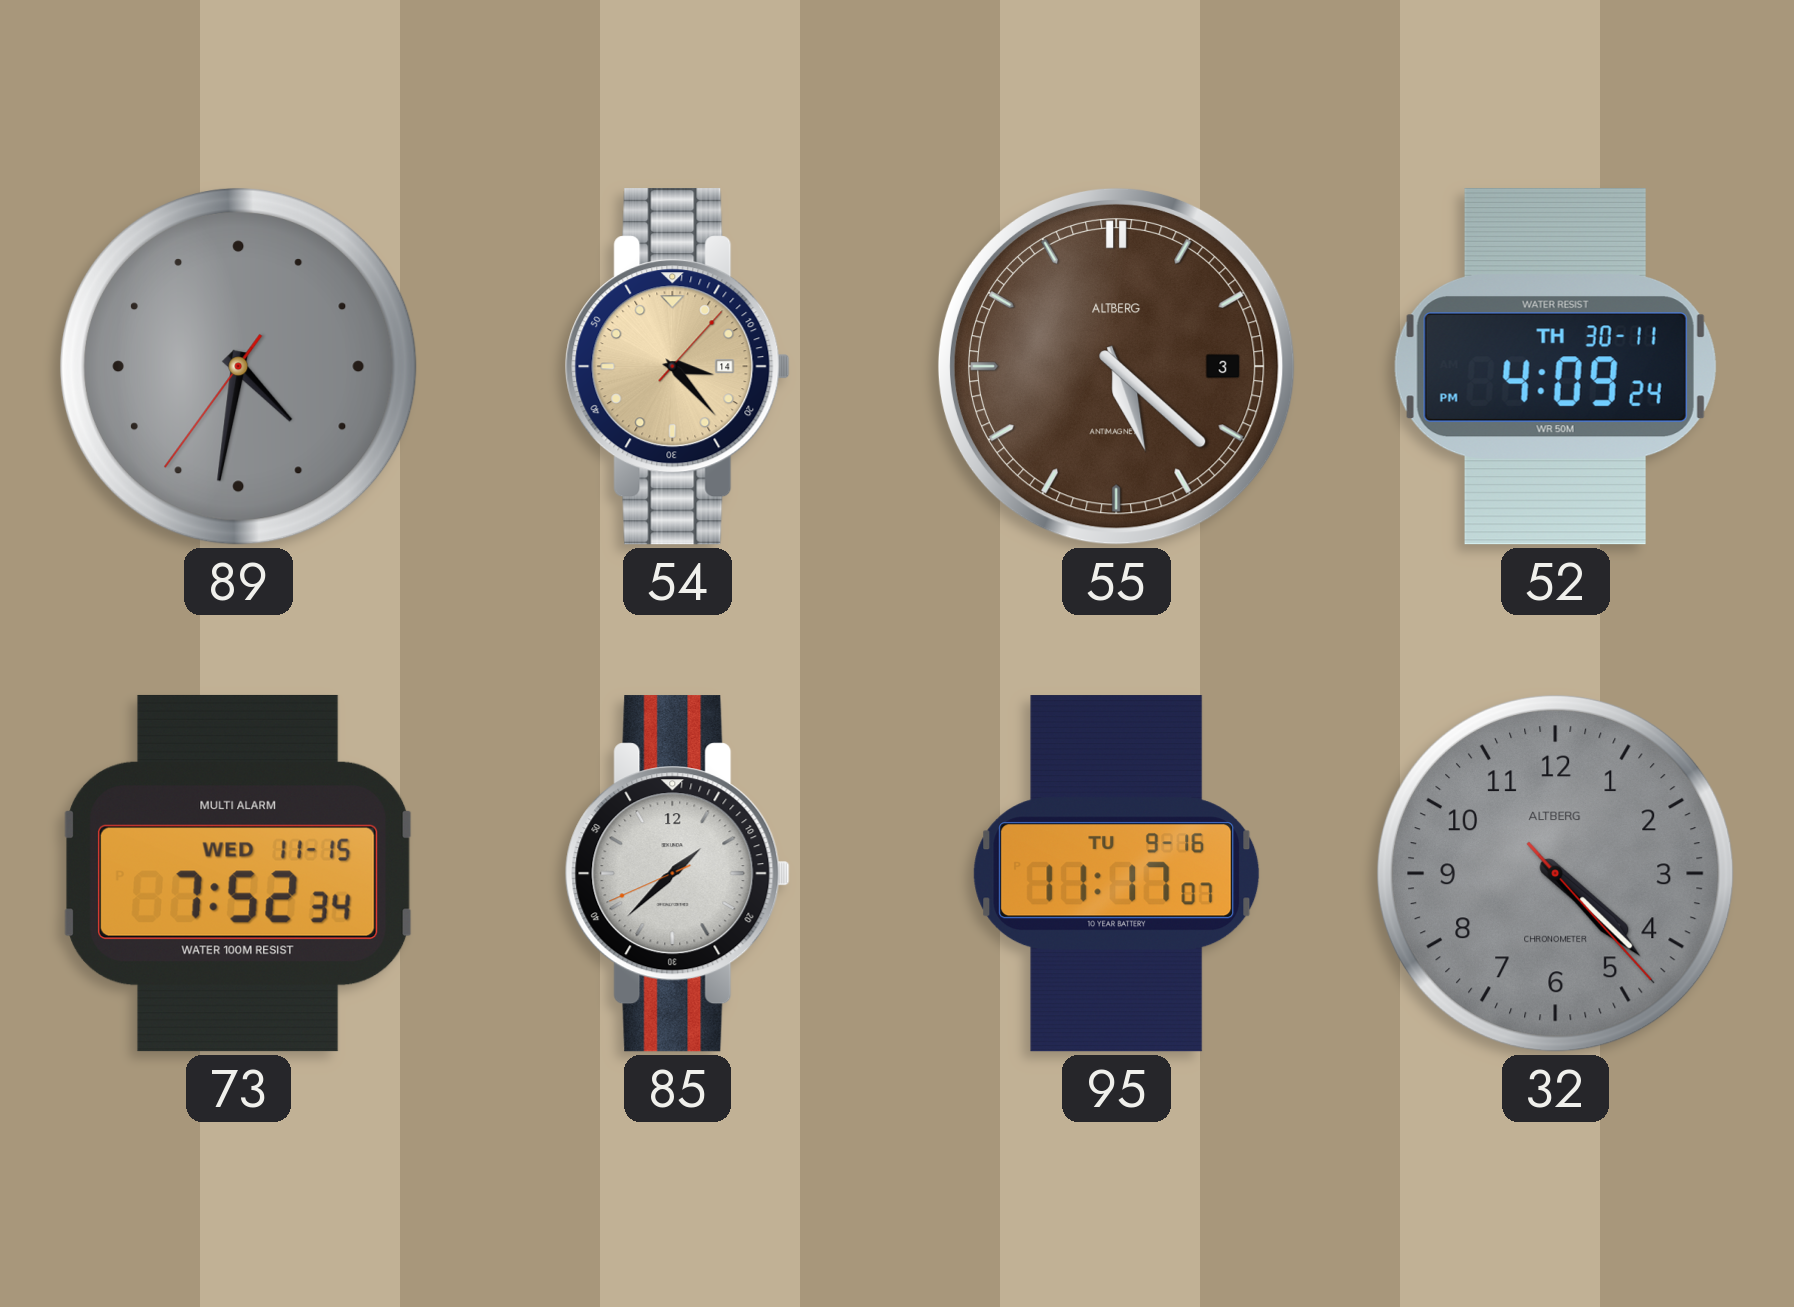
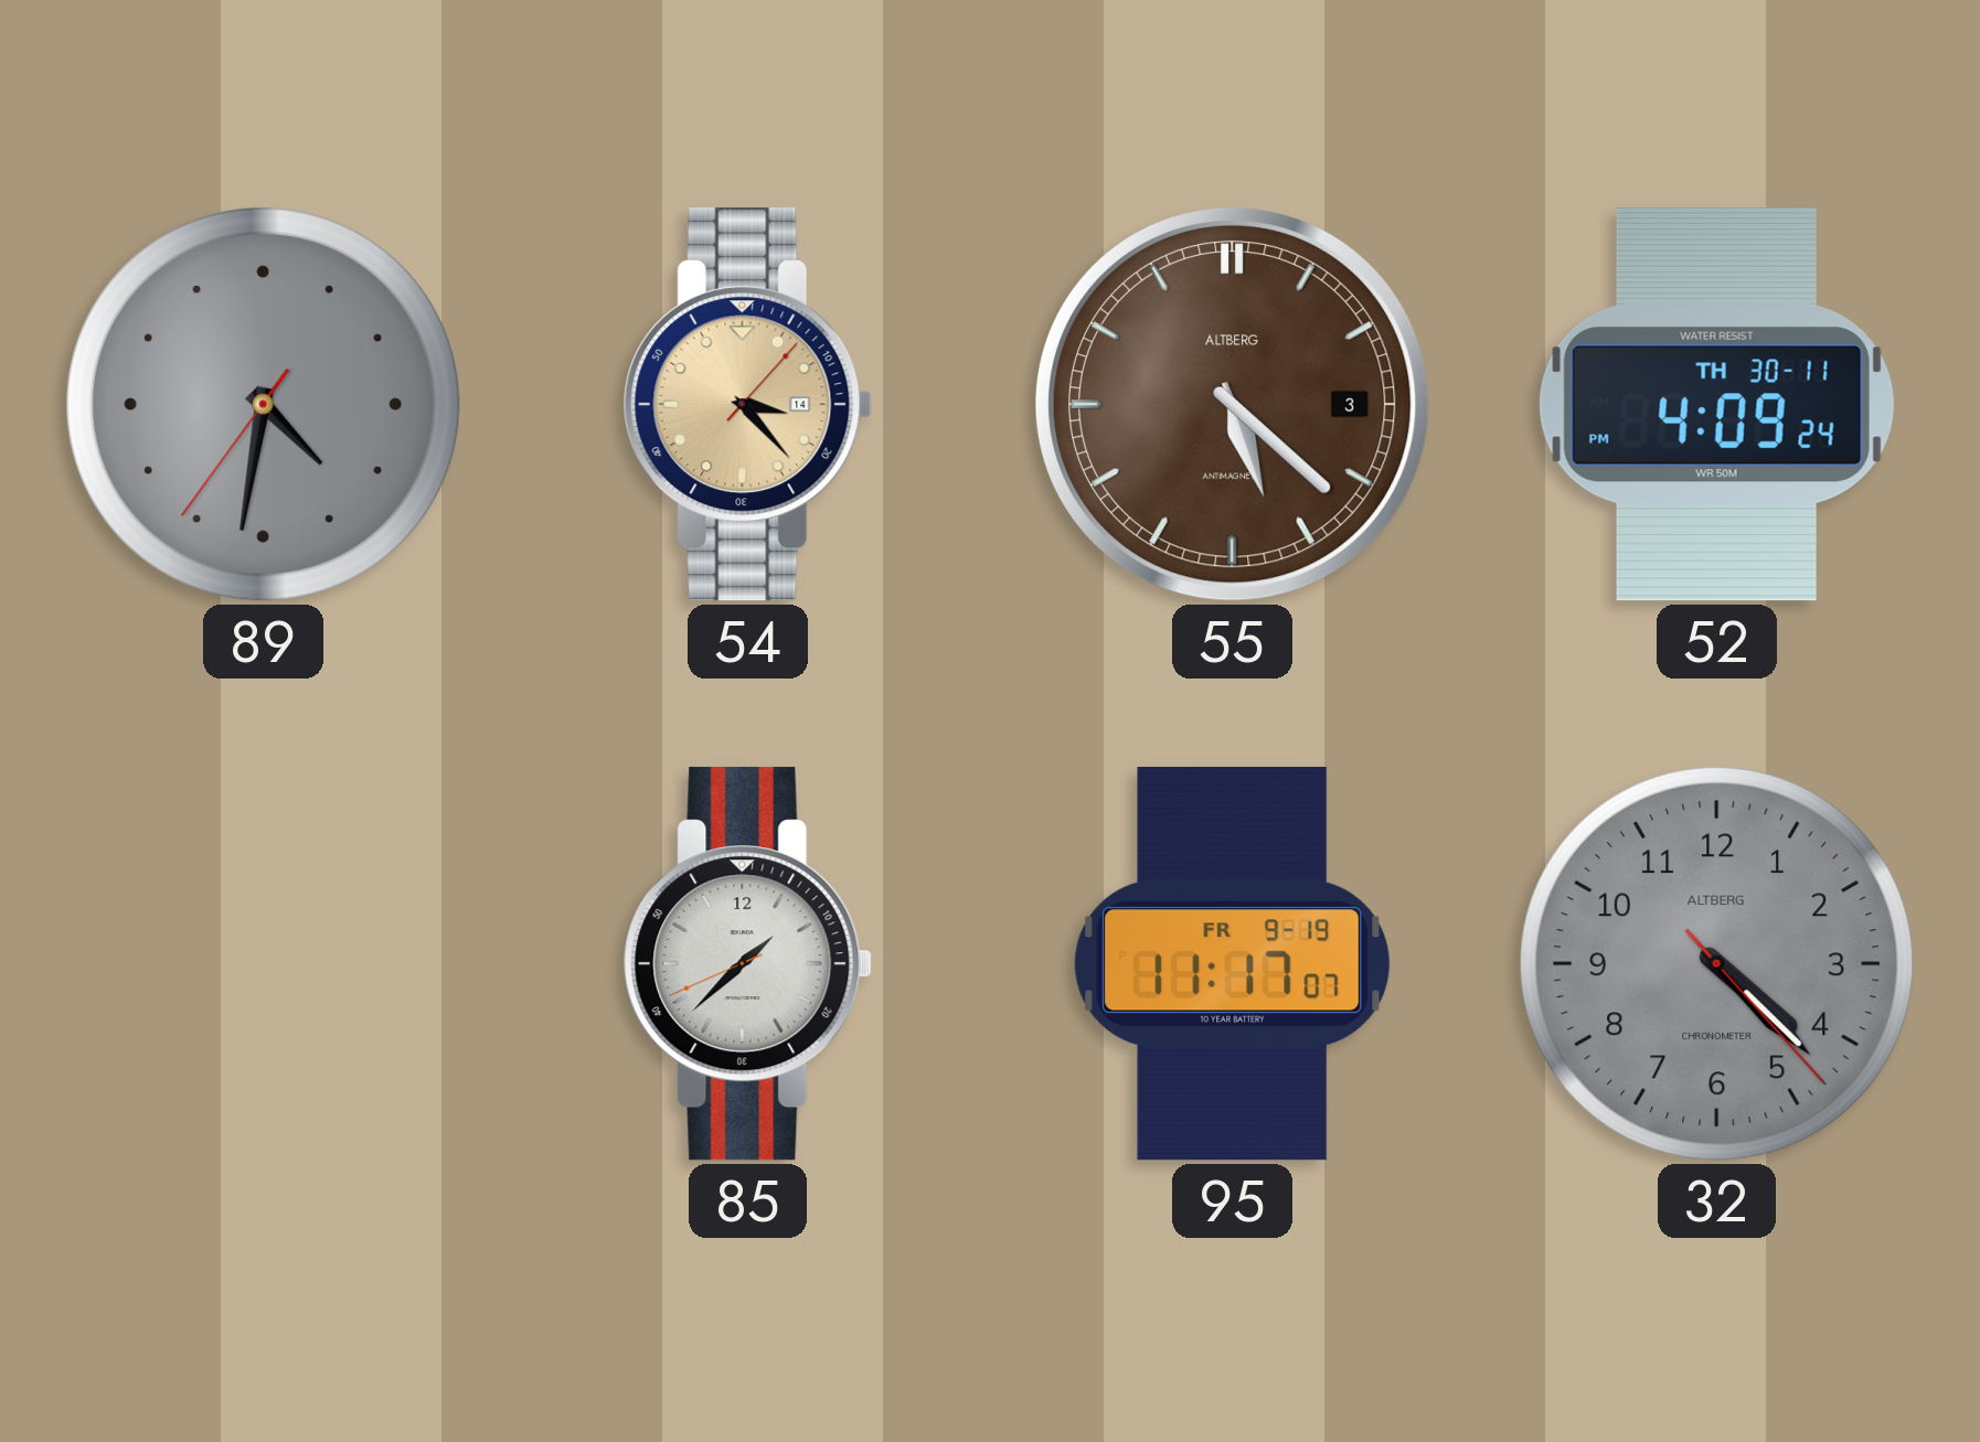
73: 7:52 -> none
95 date: TU 9-16 -> FR 9-19
